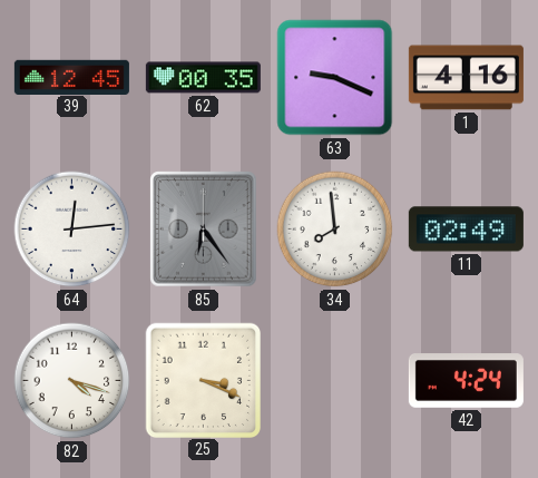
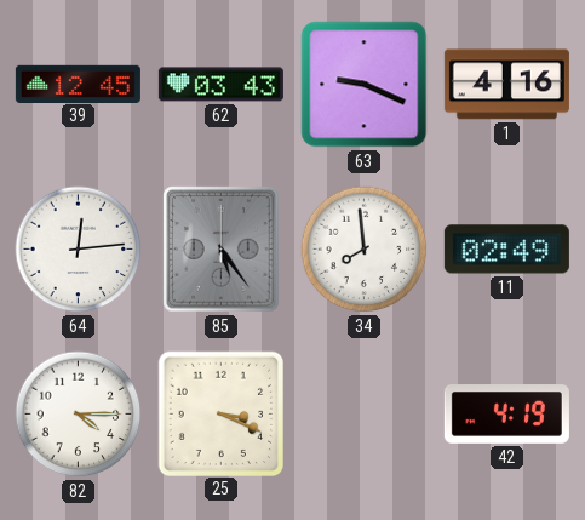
62: 00:35 -> 03:43
85: 6:24 -> 5:24
82: 4:18 -> 4:15
42: 4:24 -> 4:19
